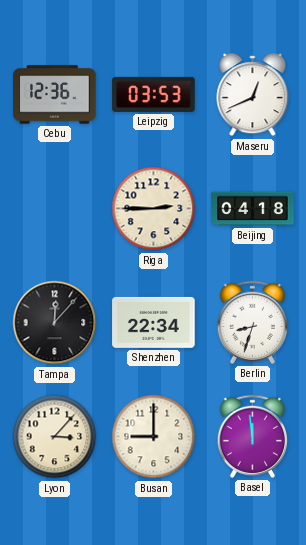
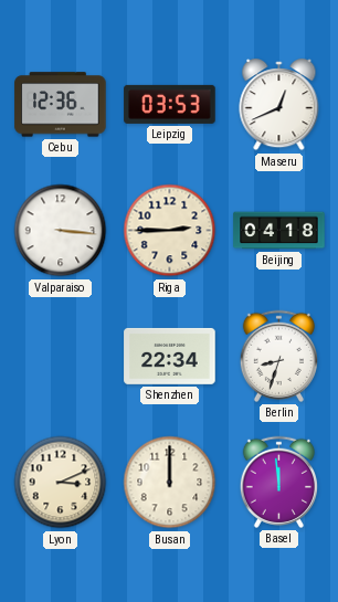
Valparaiso: none -> 3:16
Tampa: 12:07 -> none
Lyon: 3:07 -> 3:11
Busan: 9:00 -> 12:00
